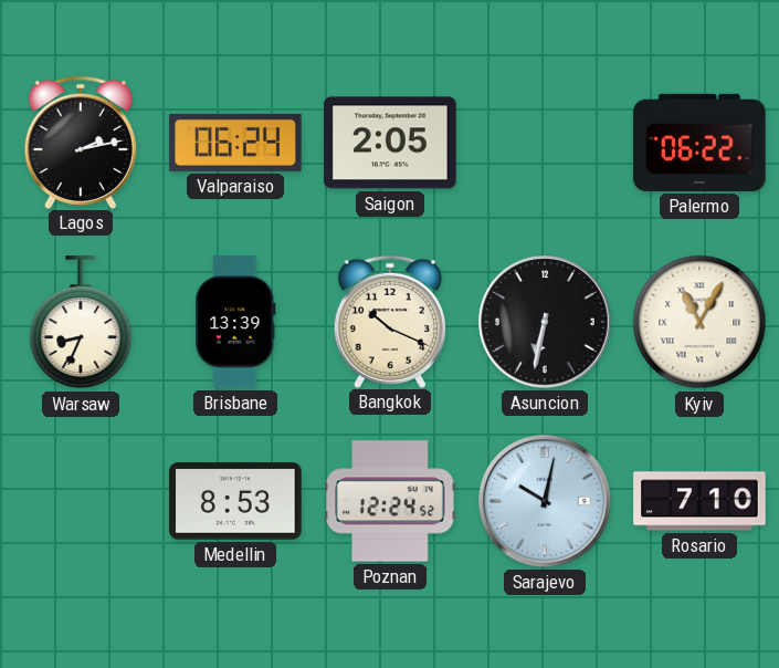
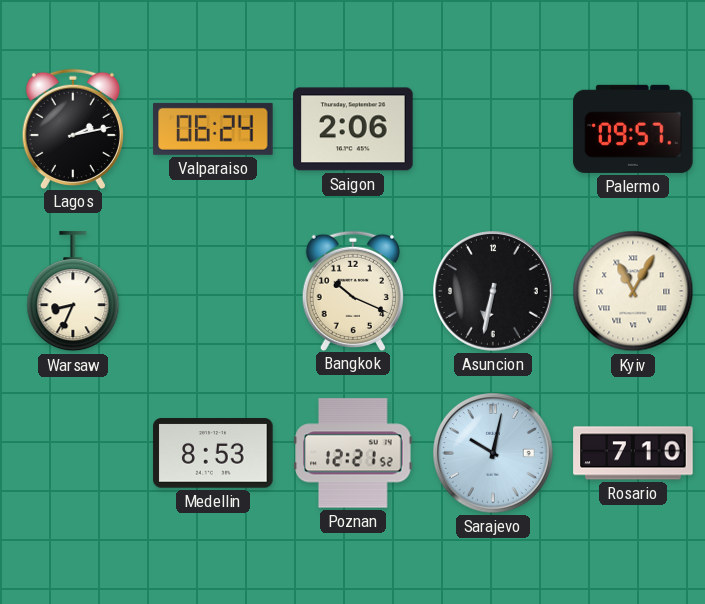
Saigon: 2:05 -> 2:06
Palermo: 06:22 -> 09:57
Brisbane: 13:39 -> none
Poznan: 12:24 -> 12:21
